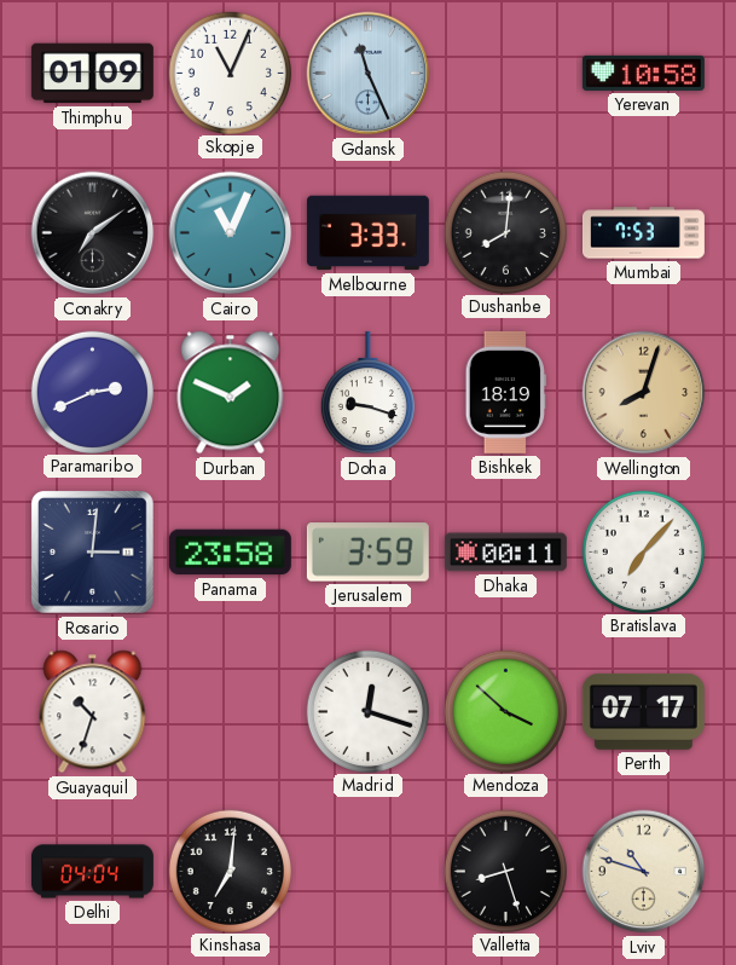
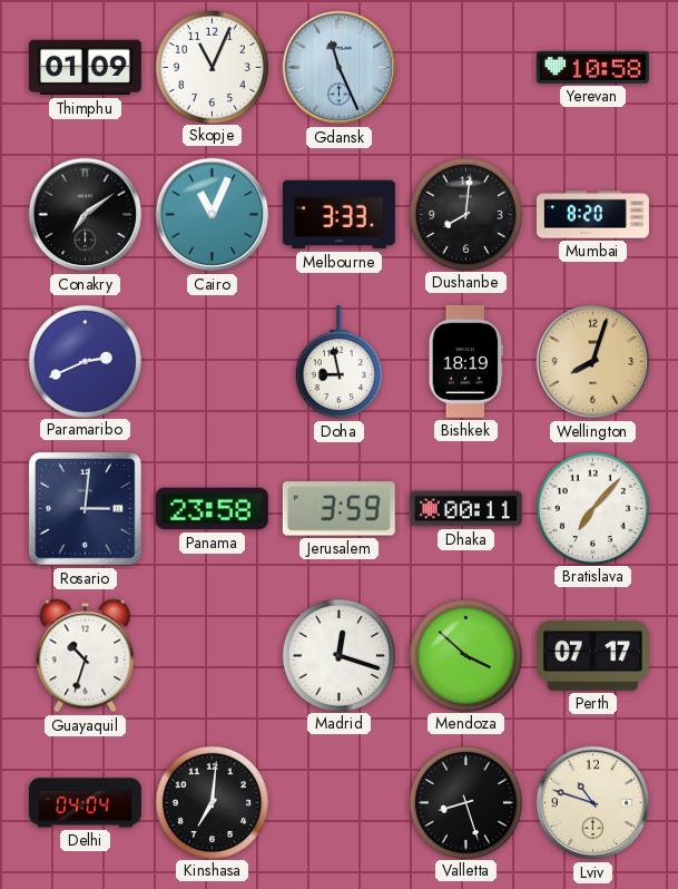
Mumbai: 7:53 -> 8:20
Durban: 1:49 -> none
Doha: 9:18 -> 8:58
